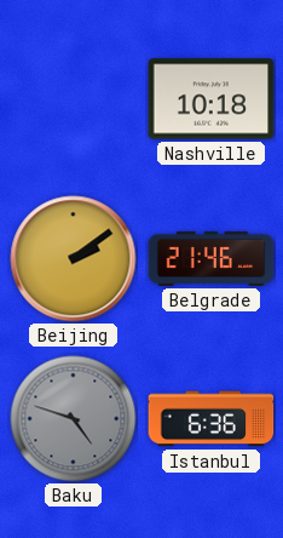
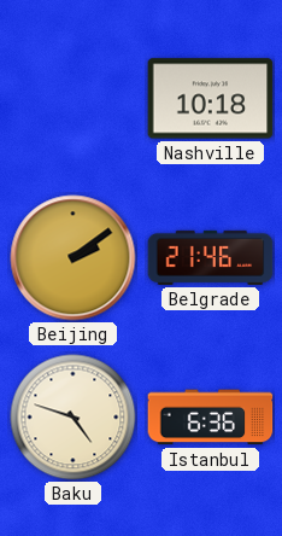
Baku dial: grey -> cream
